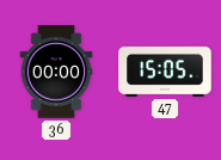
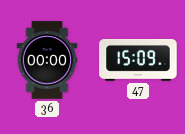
47: 15:05 -> 15:09
